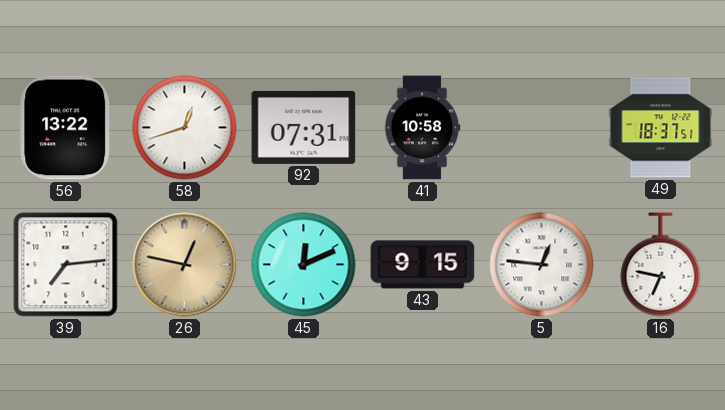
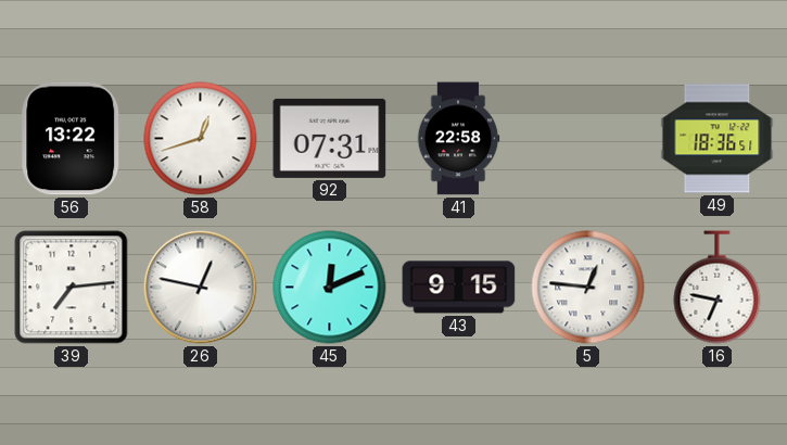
41: 10:58 -> 22:58
49: 18:37 -> 18:36
26 dial: champagne -> white
